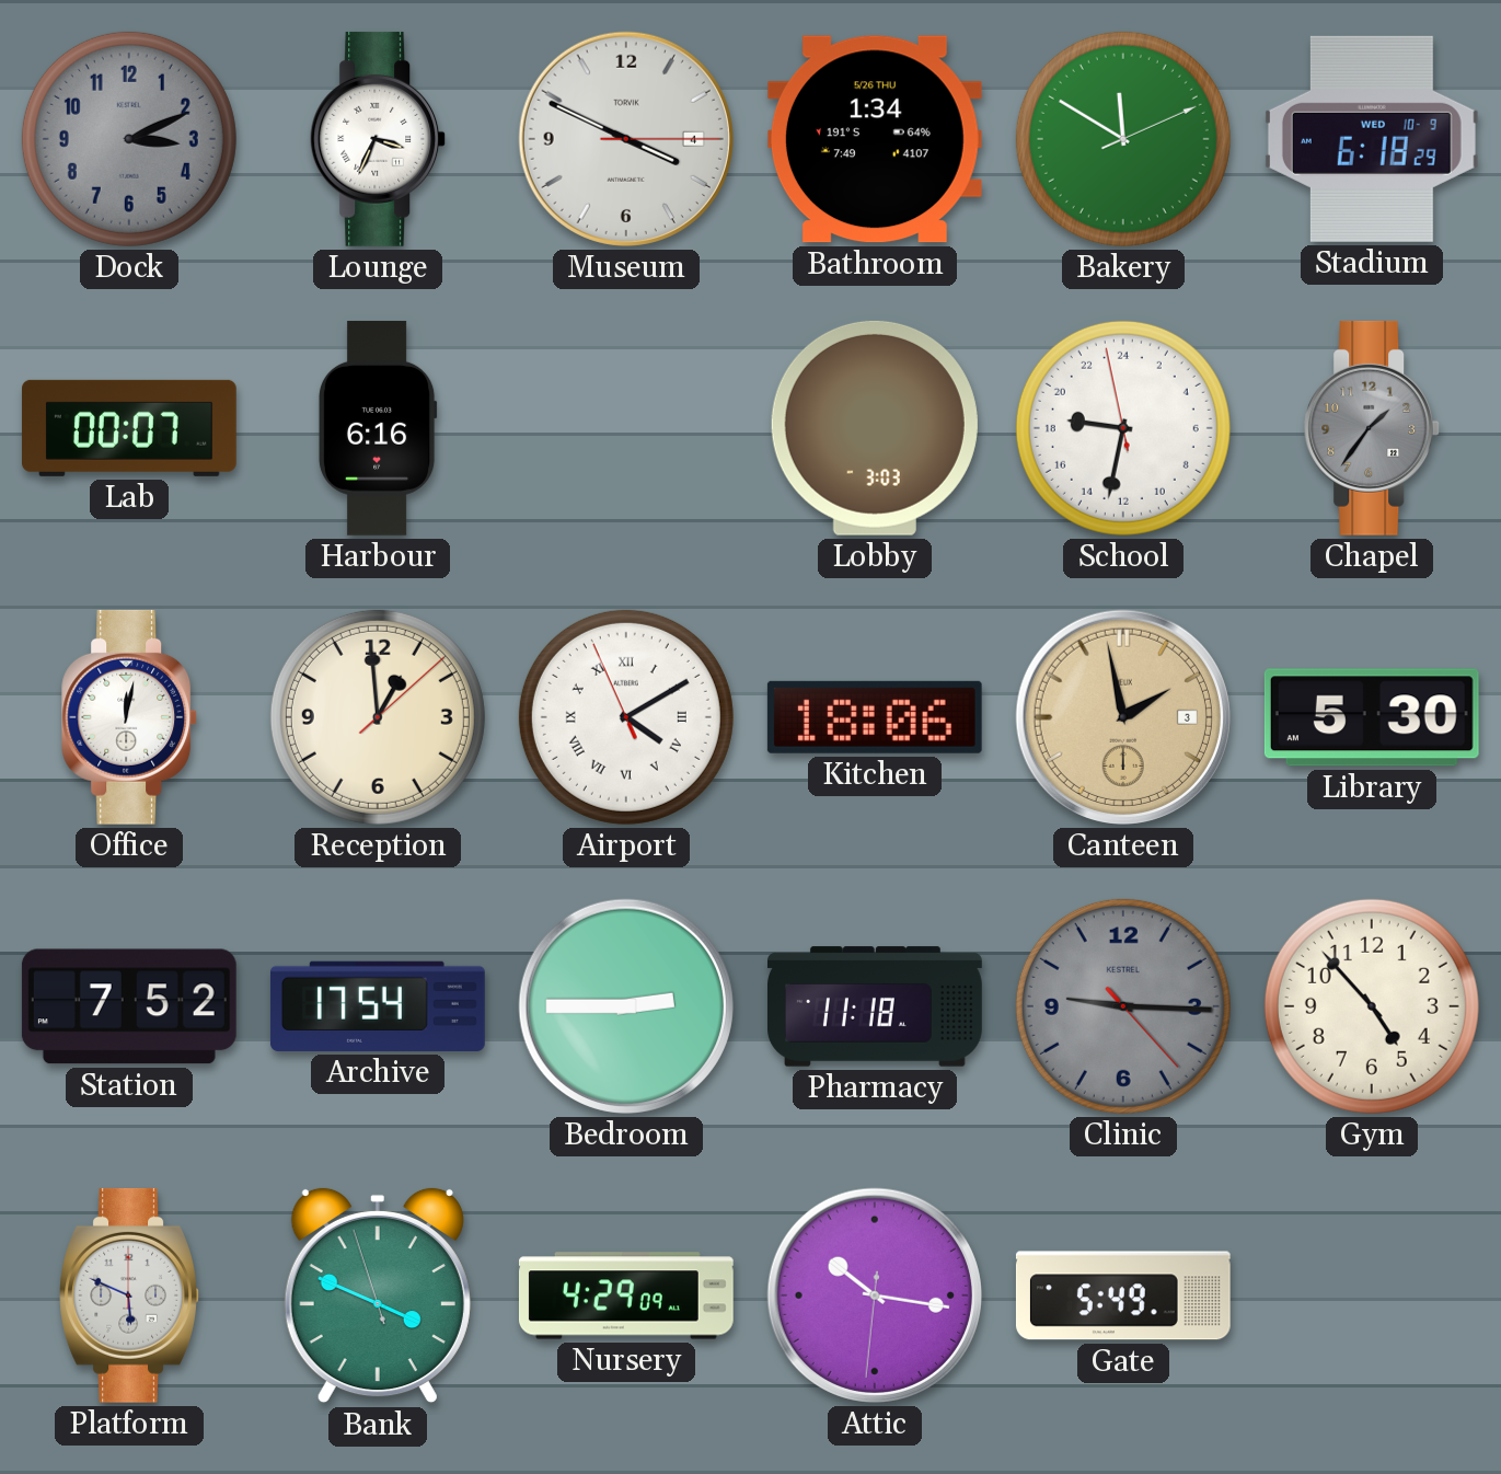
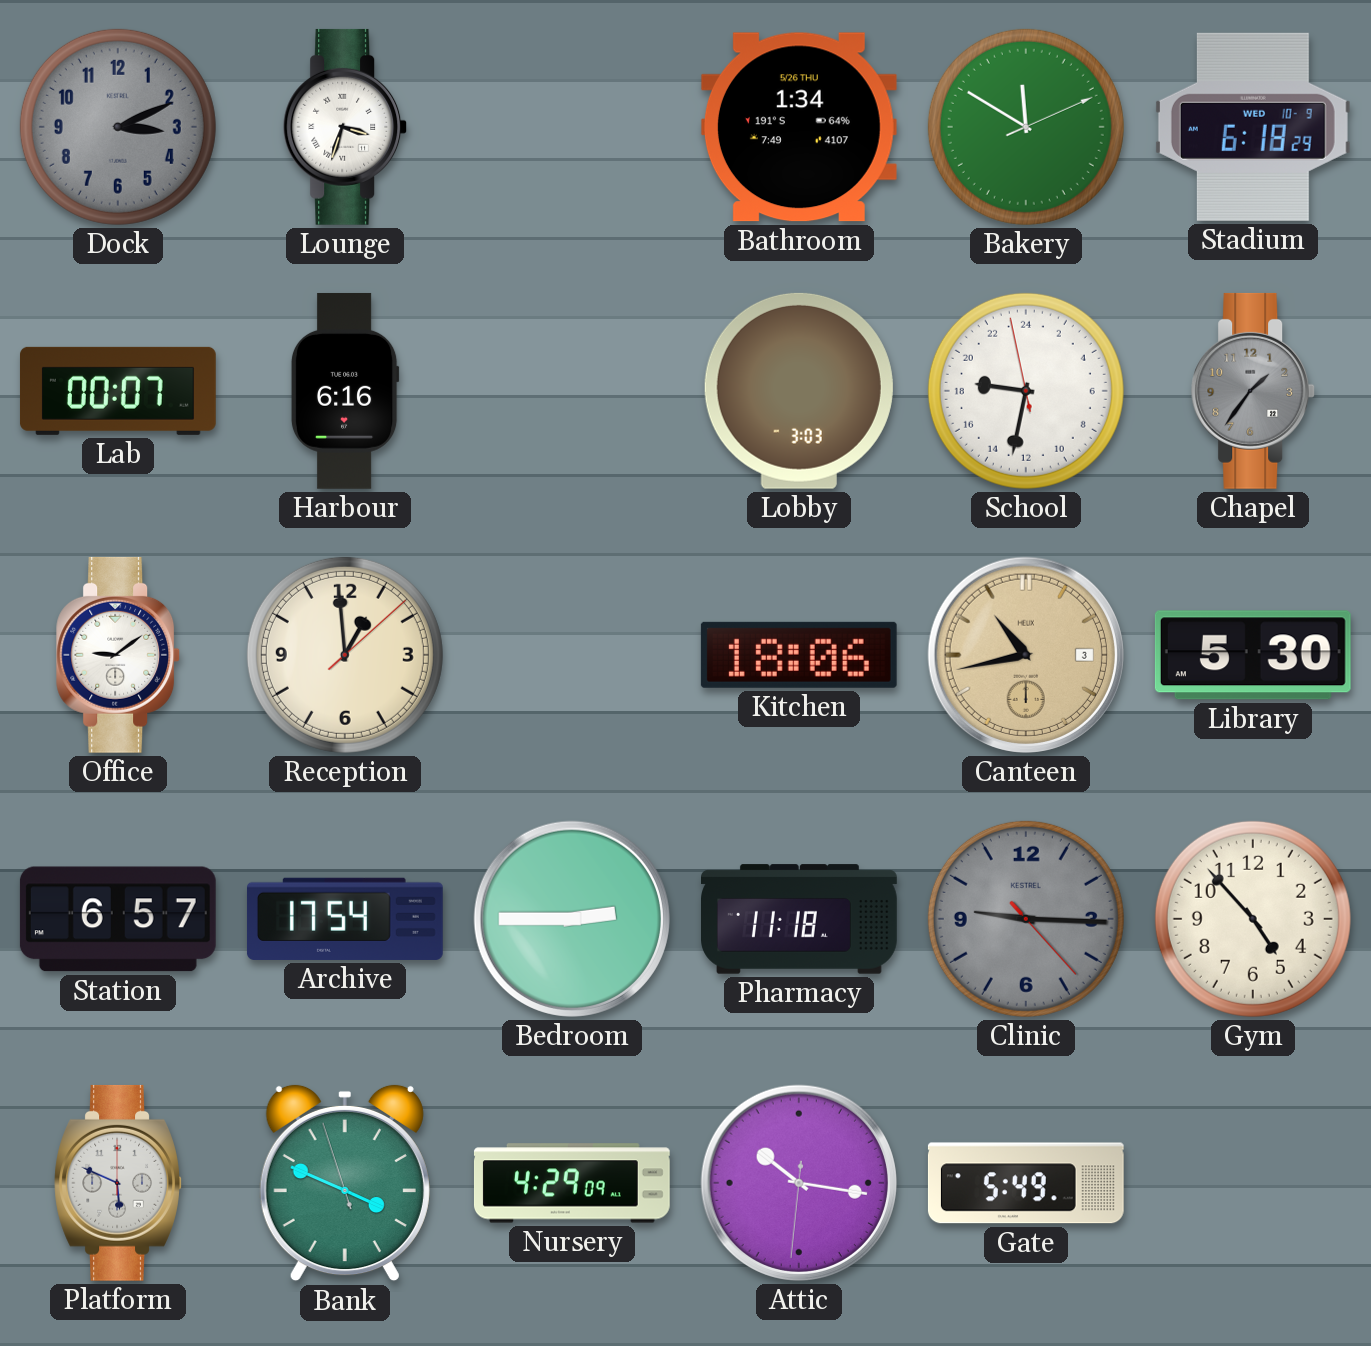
Lounge: 3:34 -> 3:33
Museum: 3:49 -> none
Office: 12:02 -> 9:09
Airport: 4:09 -> none
Canteen: 1:58 -> 10:43
Station: 7:52 -> 6:57
